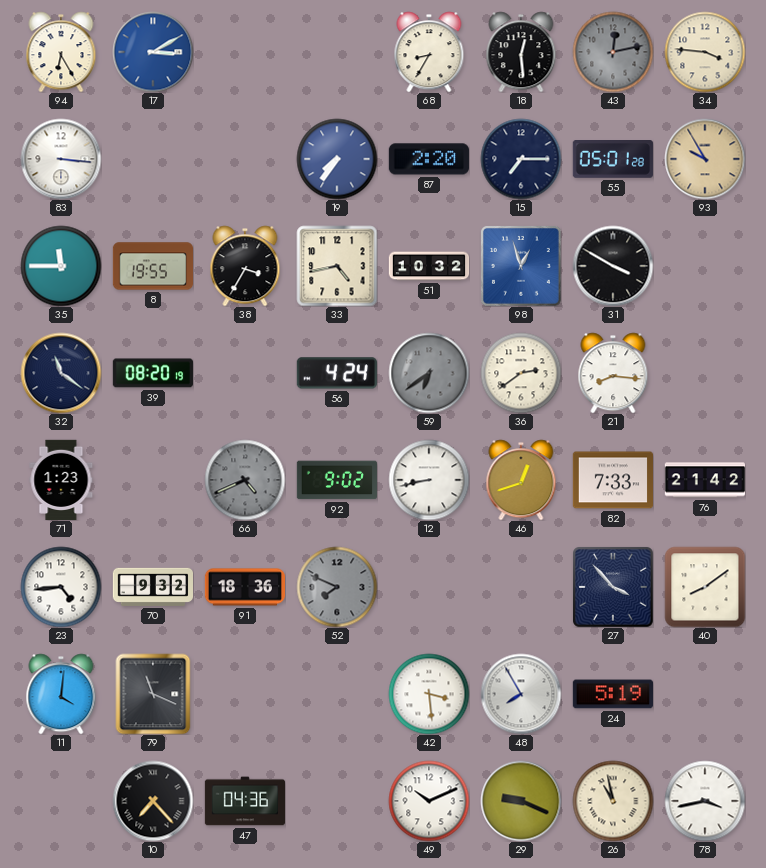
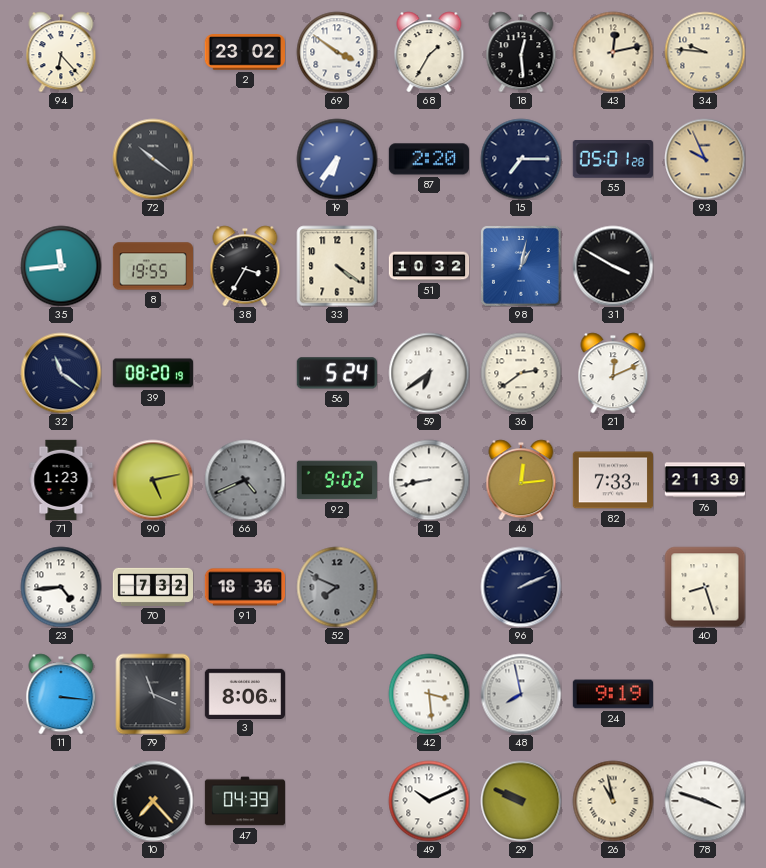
94: 6:25 -> 6:23
17: 3:10 -> none
2: none -> 23:02
69: none -> 3:51
68: 8:35 -> 1:35
43 dial: grey -> cream
34: 3:46 -> 9:46
83: 3:16 -> none
72: none -> 10:21
19: 7:36 -> 6:36
93: 9:55 -> 9:56
35: 11:45 -> 11:44
33: 4:43 -> 4:21
98: 12:57 -> 1:02
56: 4:24 -> 5:24
59 dial: grey -> white
21: 8:16 -> 12:11
90: none -> 5:13
46: 12:42 -> 12:14
76: 21:42 -> 21:39
70: 9:32 -> 7:32
96: none -> 2:11
27: 3:53 -> none
40: 8:09 -> 8:27
11: 4:01 -> 3:16
3: none -> 8:06
48: 7:55 -> 7:58
24: 5:19 -> 9:19
47: 04:36 -> 04:39
29: 9:19 -> 9:49
78: 3:43 -> 3:48
